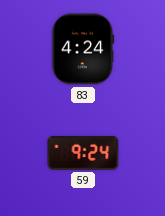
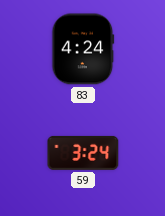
59: 9:24 -> 3:24
